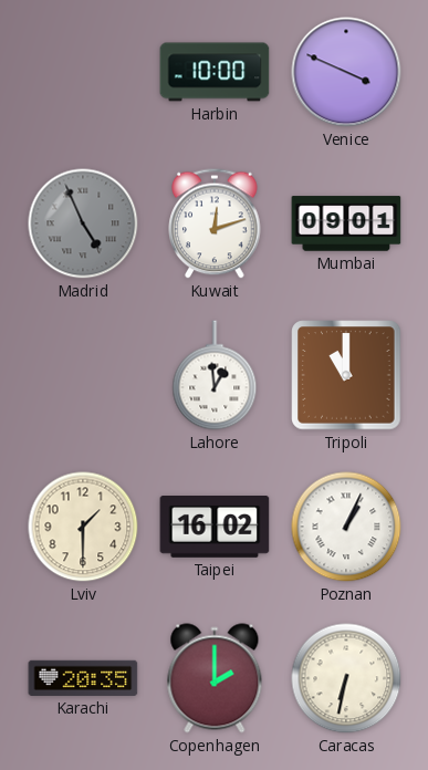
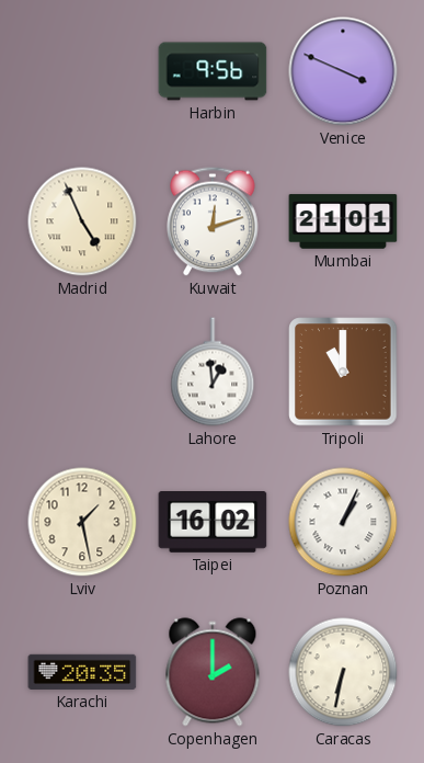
Harbin: 10:00 -> 9:56
Madrid dial: grey -> cream
Mumbai: 09:01 -> 21:01
Lviv: 1:30 -> 1:28
